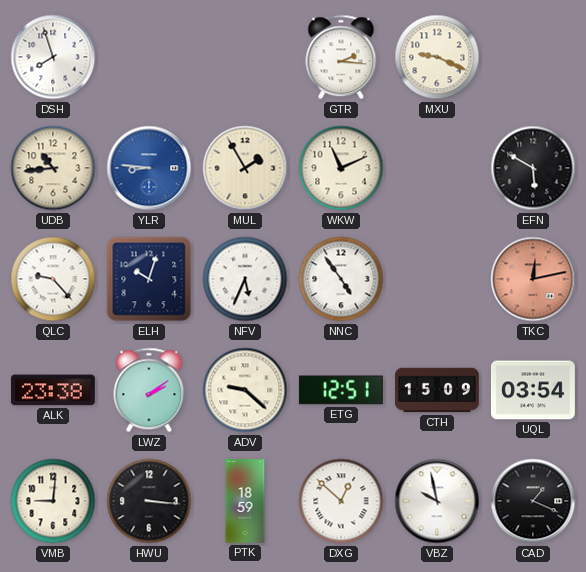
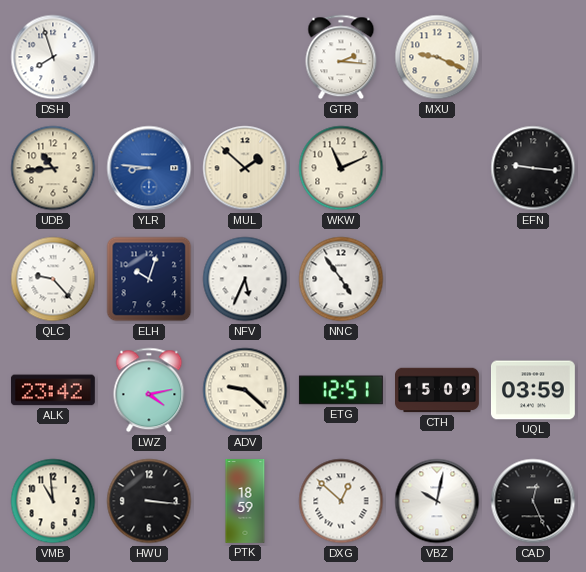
MUL: 1:55 -> 1:52
EFN: 5:50 -> 9:16
TKC: 12:13 -> none
ALK: 23:38 -> 23:42
LWZ: 2:09 -> 4:13
UQL: 03:54 -> 03:59
VMB: 9:01 -> 10:59
VBZ: 9:58 -> 10:02
CAD: 1:19 -> 12:26
